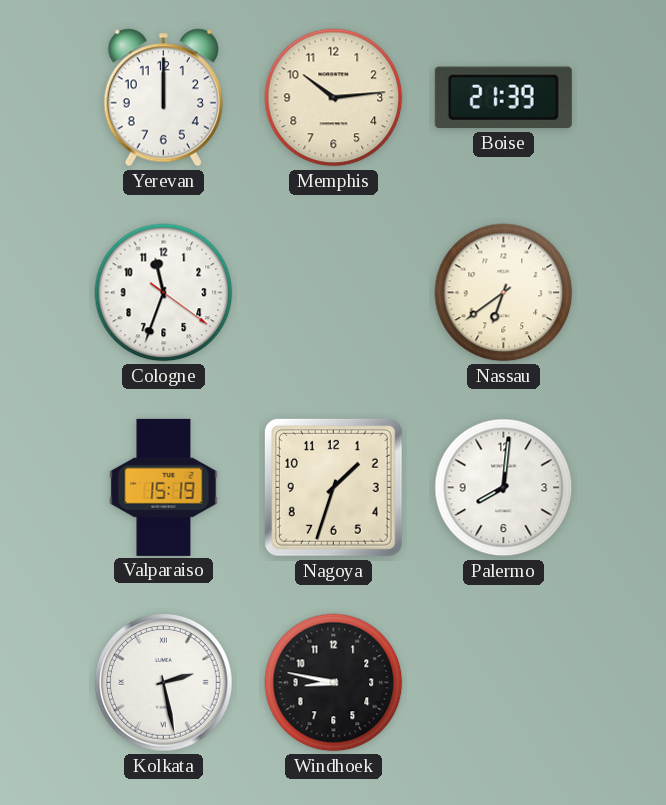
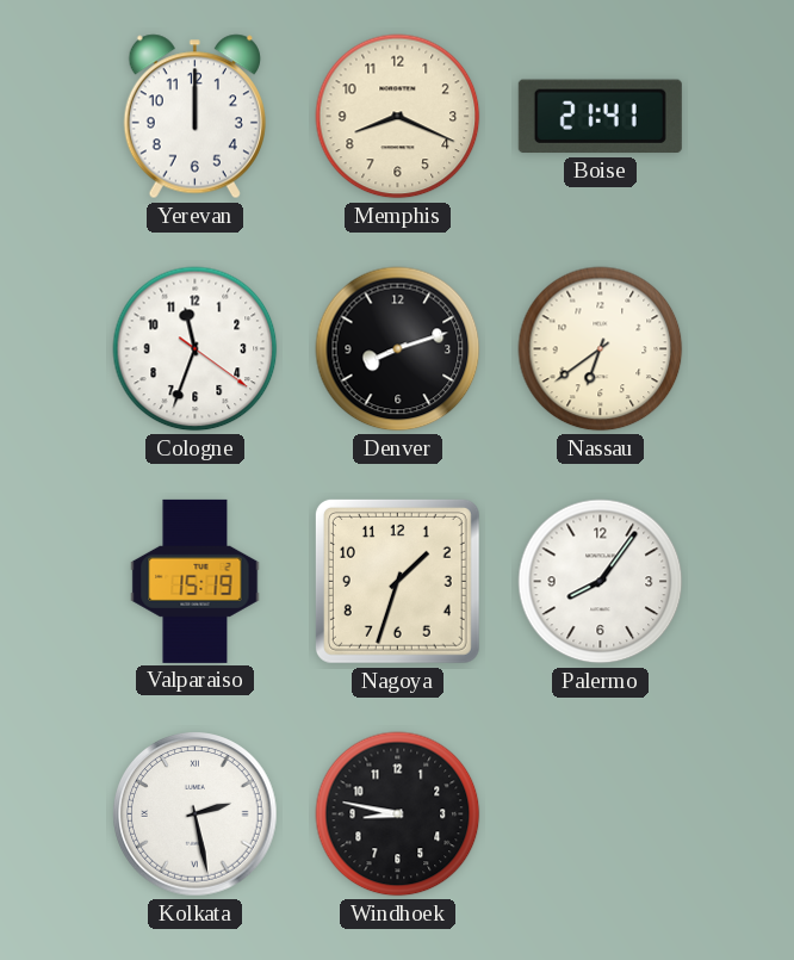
Memphis: 10:14 -> 8:19
Boise: 21:39 -> 21:41
Denver: none -> 8:12
Palermo: 8:01 -> 8:06
